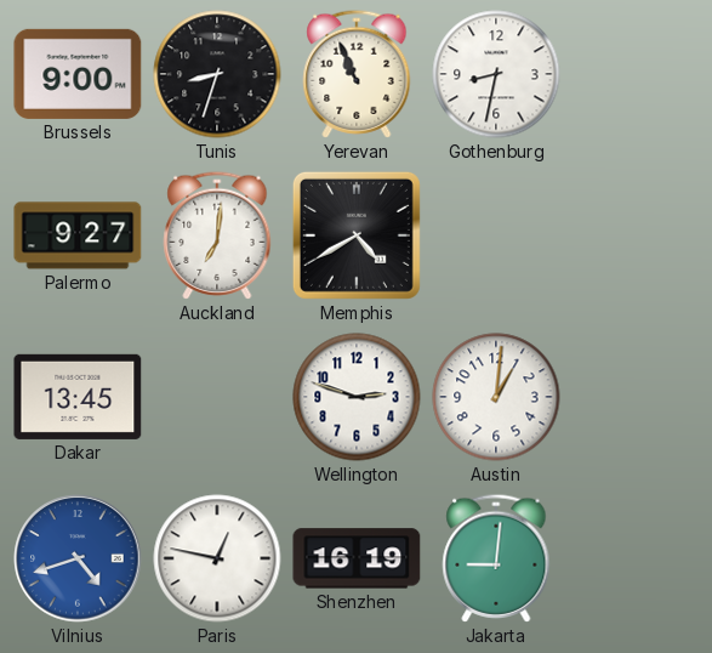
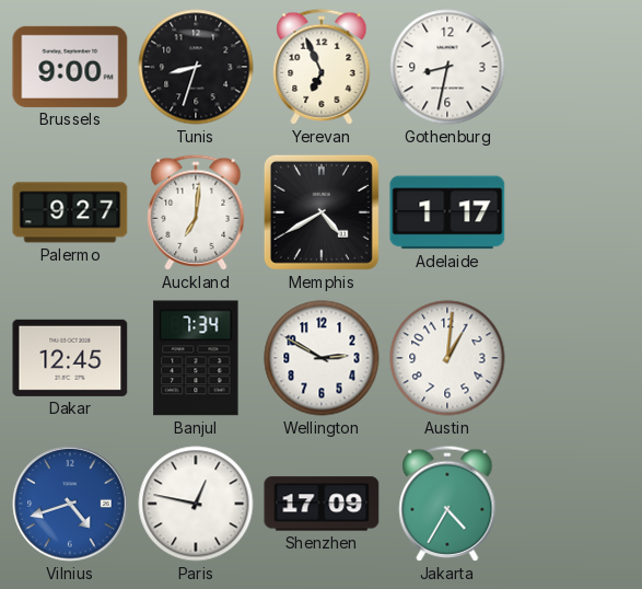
Yerevan: 10:56 -> 6:56
Adelaide: none -> 1:17
Dakar: 13:45 -> 12:45
Banjul: none -> 7:34
Wellington: 2:48 -> 2:50
Shenzhen: 16:19 -> 17:09
Jakarta: 9:01 -> 4:35
